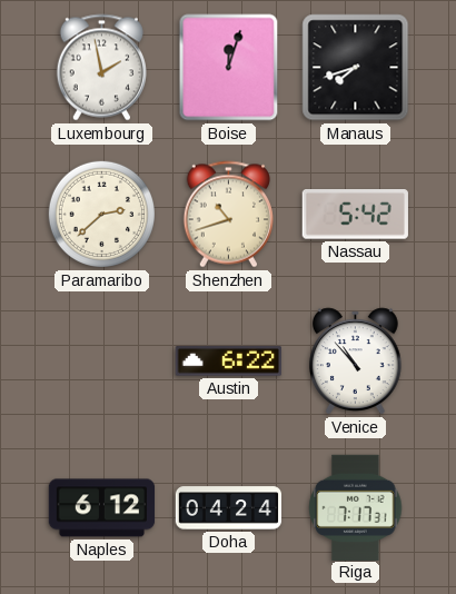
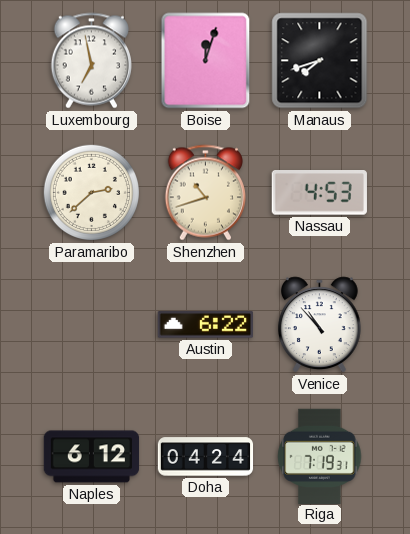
Luxembourg: 1:58 -> 6:58
Nassau: 5:42 -> 4:53
Riga: 7:17 -> 7:19
